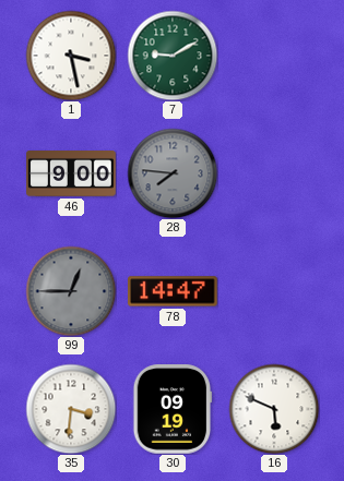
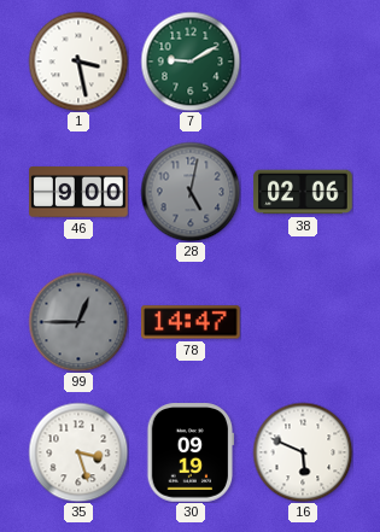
28: 7:46 -> 5:02
38: none -> 02:06
35: 3:31 -> 3:27
